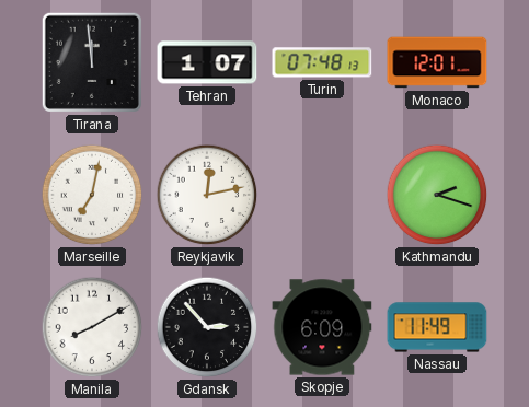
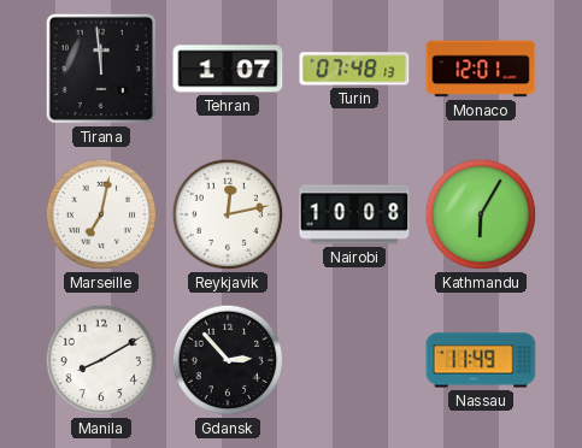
Nairobi: none -> 10:08
Kathmandu: 2:18 -> 6:05
Skopje: 6:09 -> none
